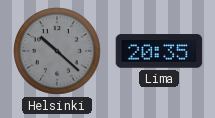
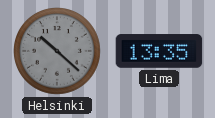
Lima: 20:35 -> 13:35
